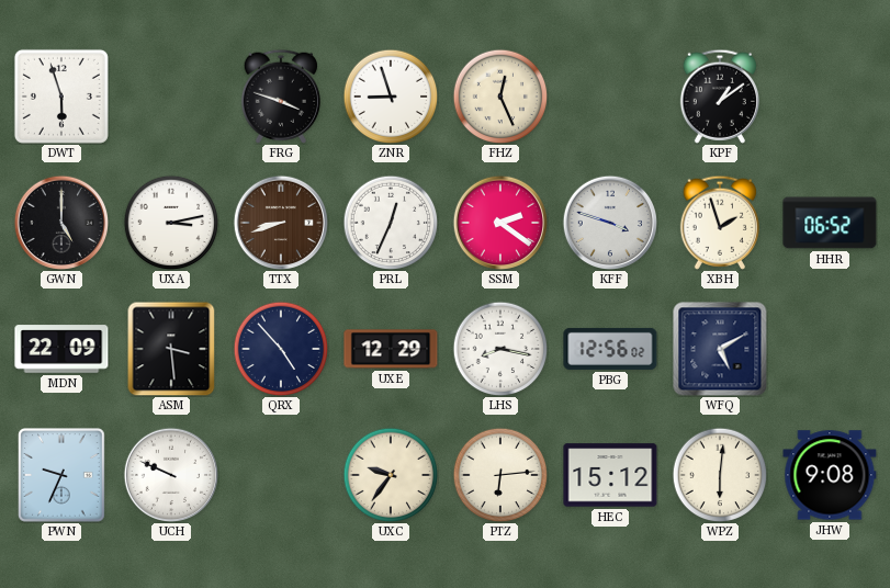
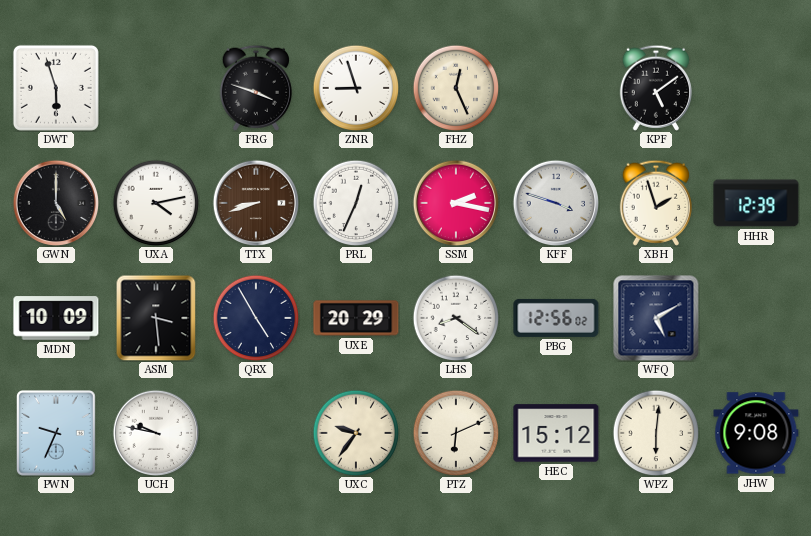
KPF: 1:09 -> 5:09
UXA: 3:13 -> 4:13
SSM: 2:21 -> 2:17
HHR: 06:52 -> 12:39
MDN: 22:09 -> 10:09
QRX: 4:53 -> 4:55
UXE: 12:29 -> 20:29
LHS: 8:17 -> 8:21
UCH: 9:49 -> 9:47
PTZ: 6:14 -> 6:11
